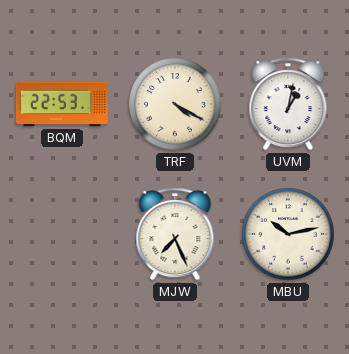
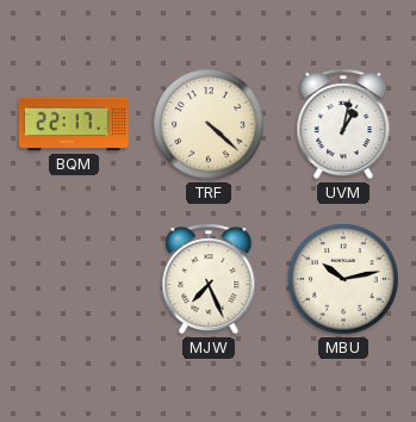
BQM: 22:53 -> 22:17
TRF: 4:20 -> 4:22
